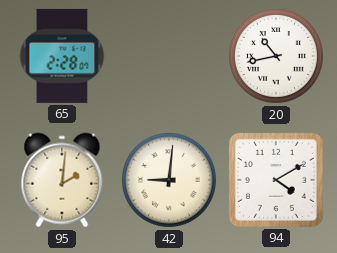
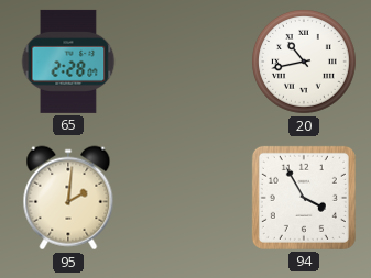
42: 9:01 -> none
94: 4:10 -> 3:55
